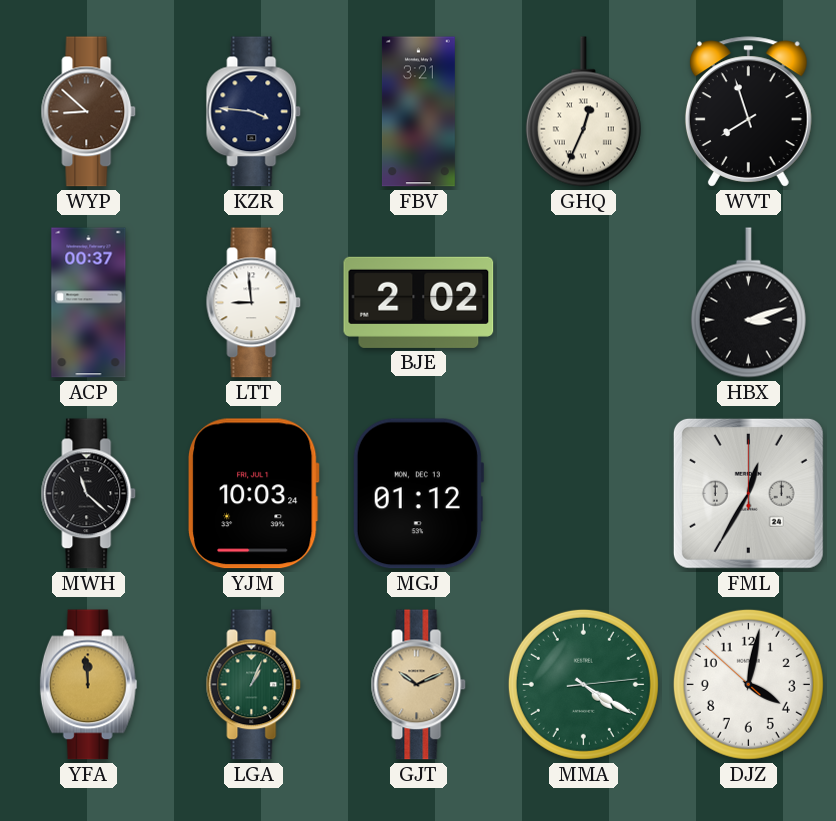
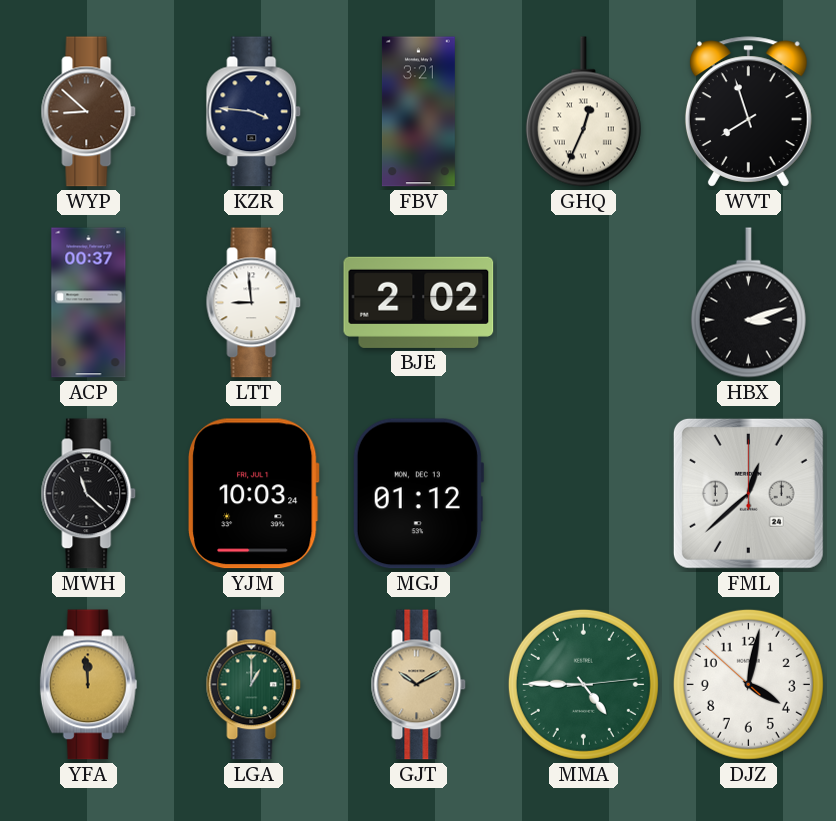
FML: 12:35 -> 12:38
LGA: 1:04 -> 1:00
GJT: 10:11 -> 10:10
MMA: 4:20 -> 4:45
